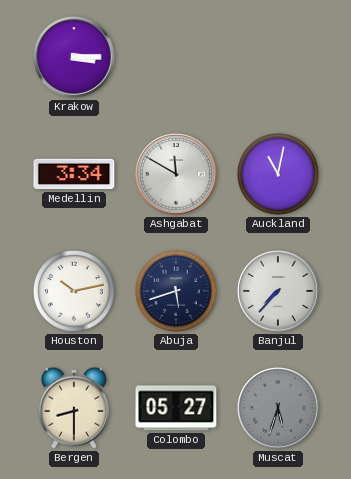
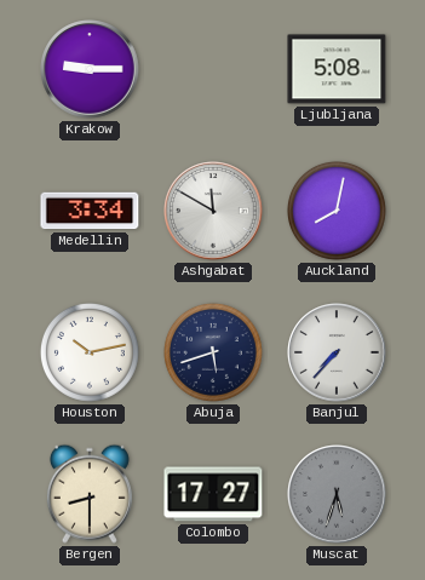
Krakow: 3:15 -> 9:15
Ljubljana: none -> 5:08
Auckland: 11:02 -> 8:02
Colombo: 05:27 -> 17:27
